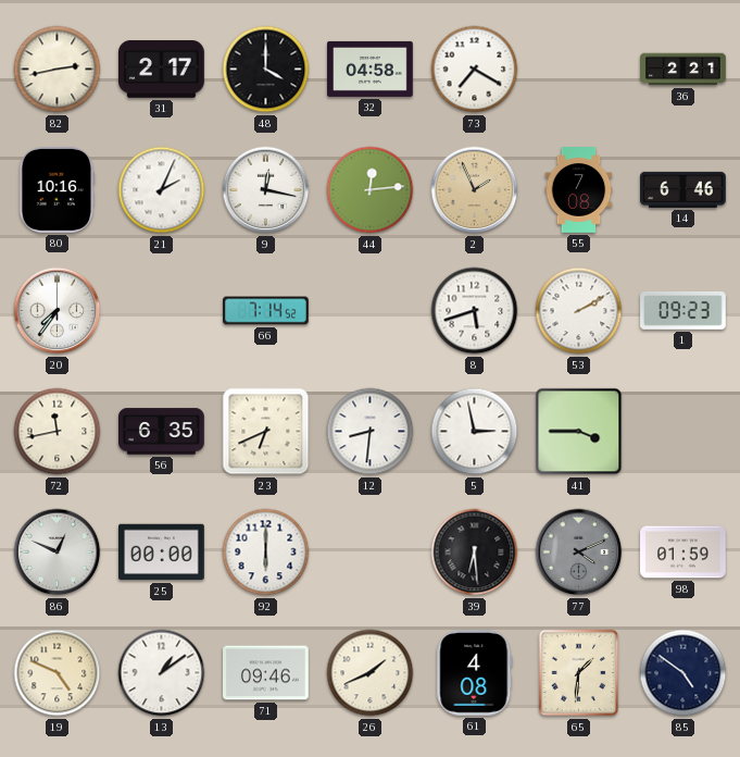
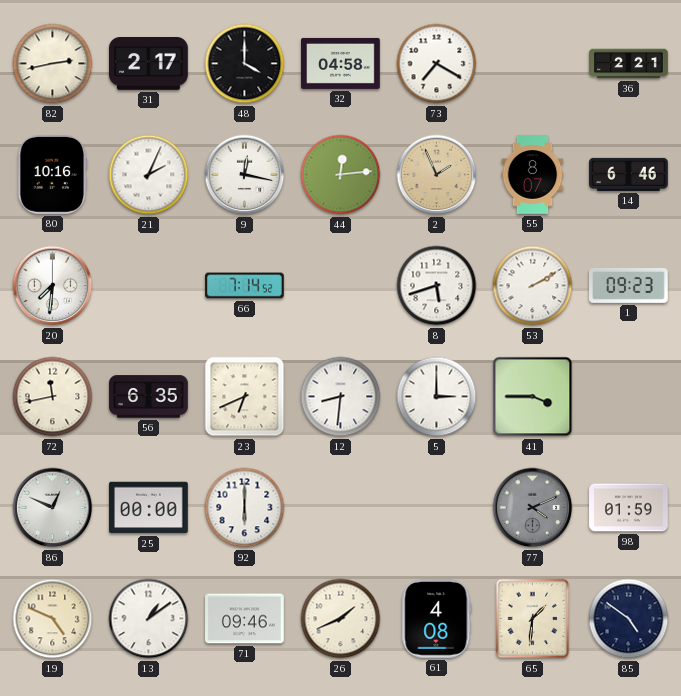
55: 7:08 -> 8:07
20: 7:36 -> 7:31
5: 2:58 -> 3:00
39: 6:29 -> none
